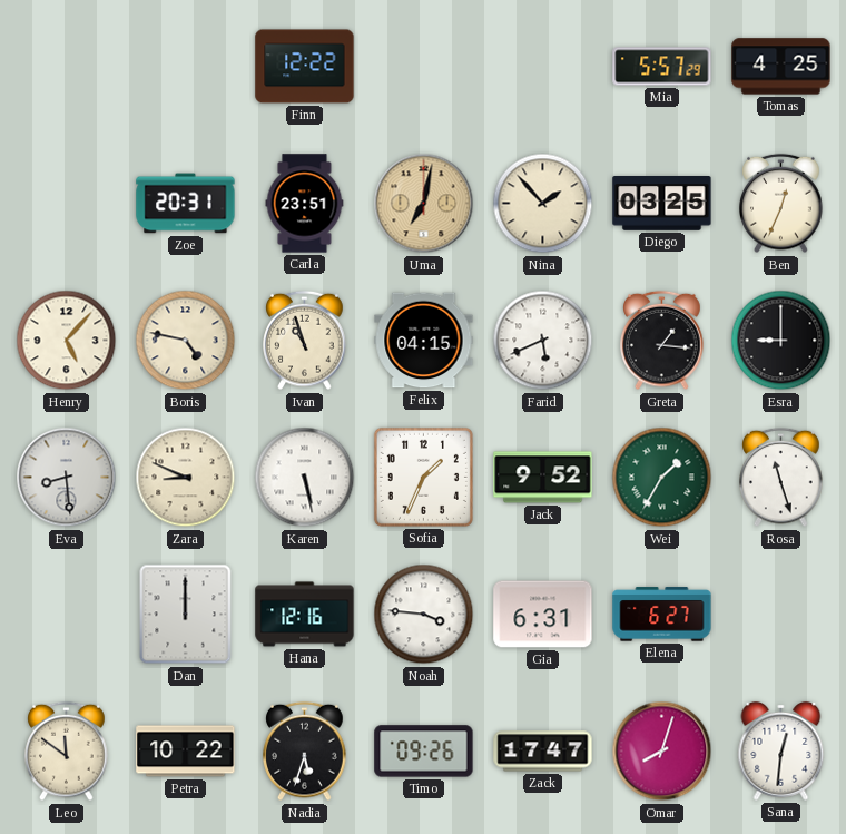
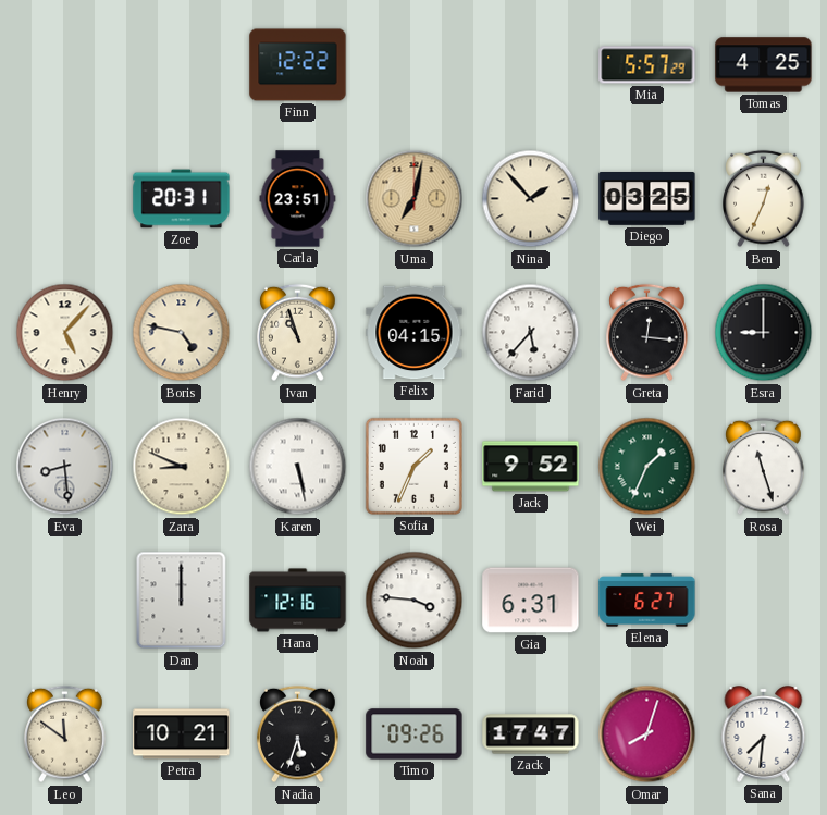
Farid: 5:41 -> 5:37
Greta: 1:16 -> 12:16
Wei: 1:35 -> 1:34
Petra: 10:22 -> 10:21
Sana: 12:31 -> 7:31
